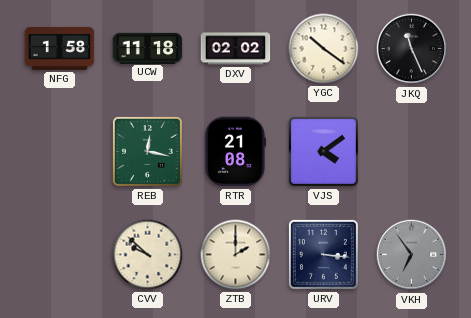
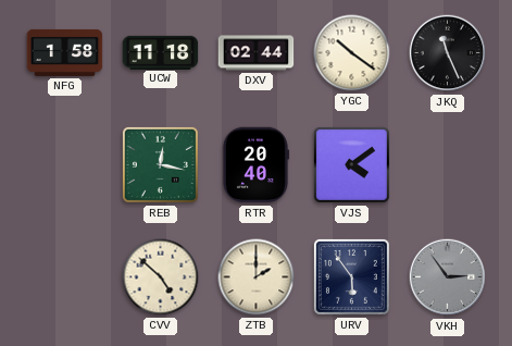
DXV: 02:02 -> 02:44
RTR: 21:08 -> 20:40
CVV: 9:52 -> 4:52
URV: 3:16 -> 5:54
VKH: 6:54 -> 2:54
